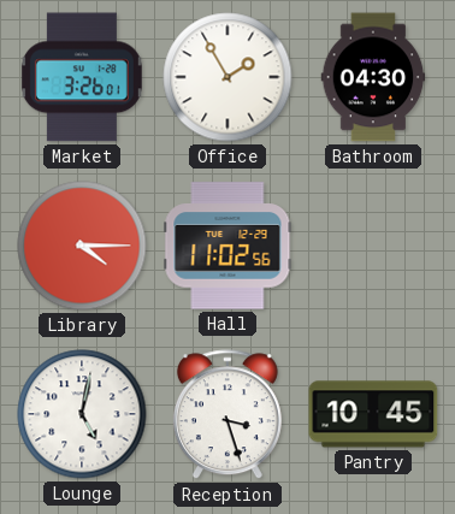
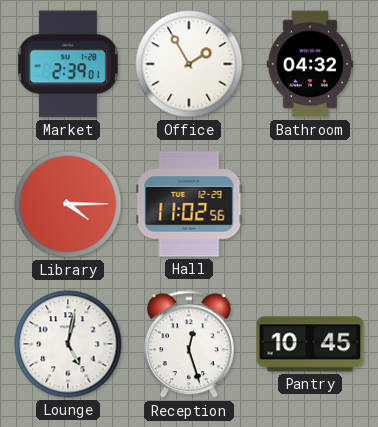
Market: 3:26 -> 2:39
Bathroom: 04:30 -> 04:32
Reception: 3:27 -> 12:27
